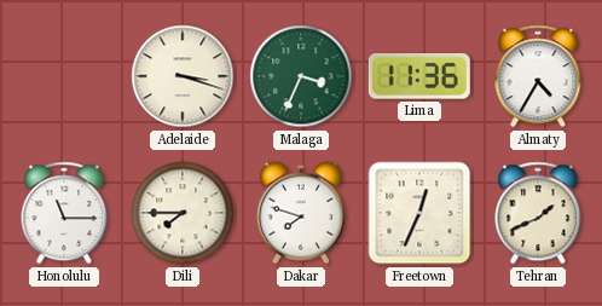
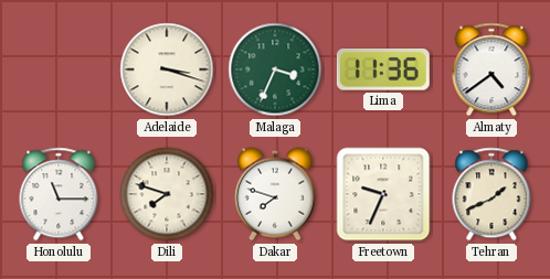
Almaty: 4:35 -> 4:39
Dili: 7:45 -> 7:48
Freetown: 12:34 -> 9:34
